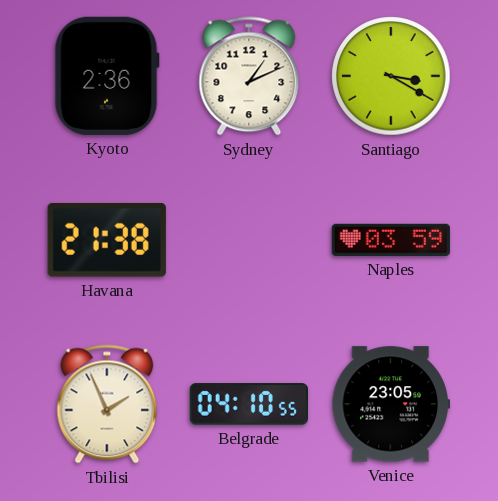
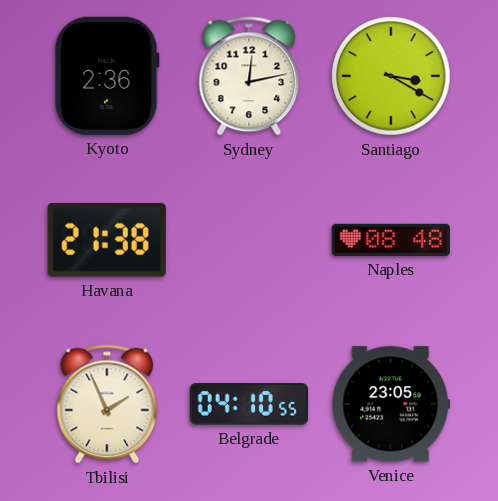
Sydney: 1:11 -> 12:13
Naples: 03:59 -> 08:48
